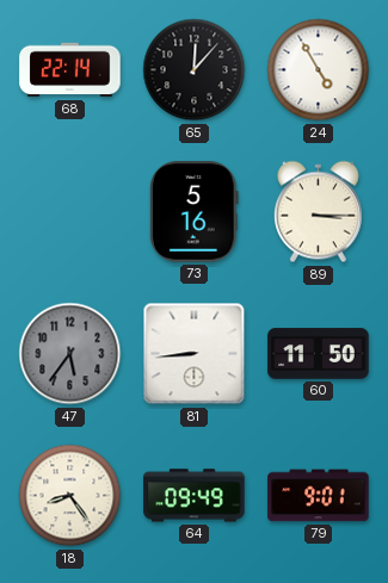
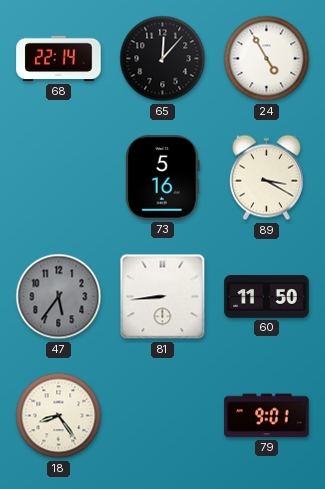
89: 3:15 -> 3:20
64: 09:49 -> none
